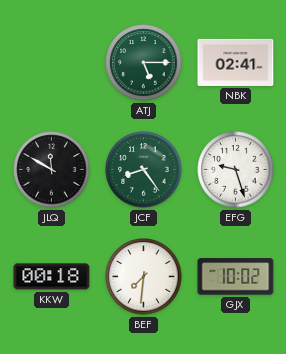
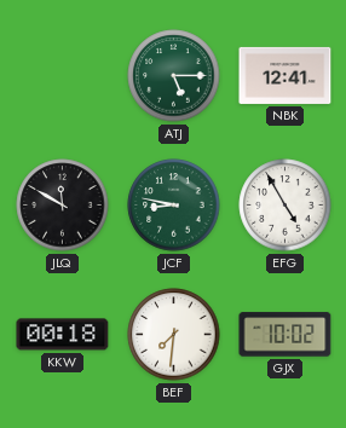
NBK: 02:41 -> 12:41
JCF: 8:24 -> 8:47
EFG: 9:27 -> 4:55
